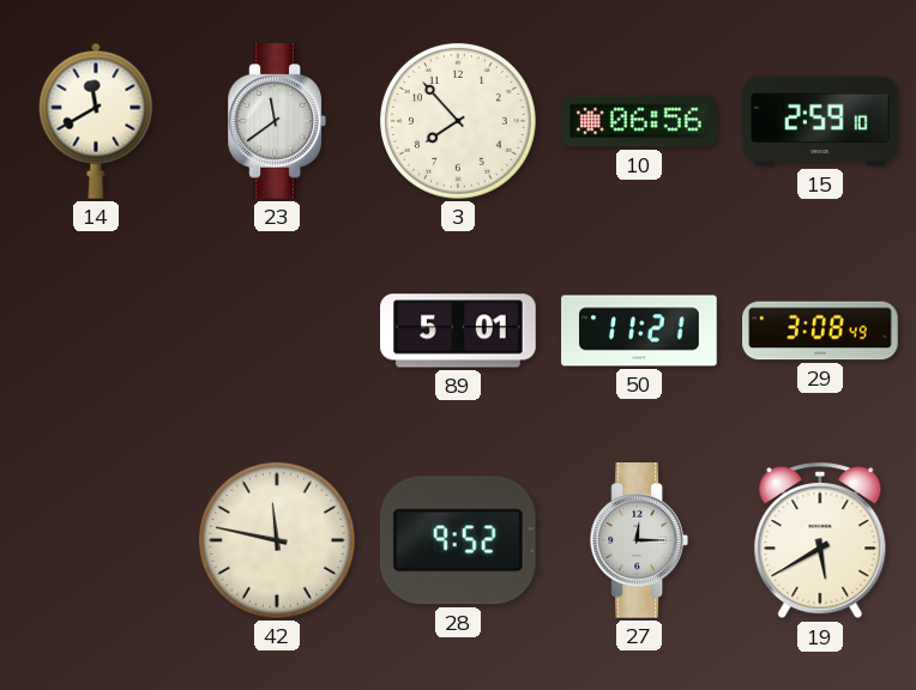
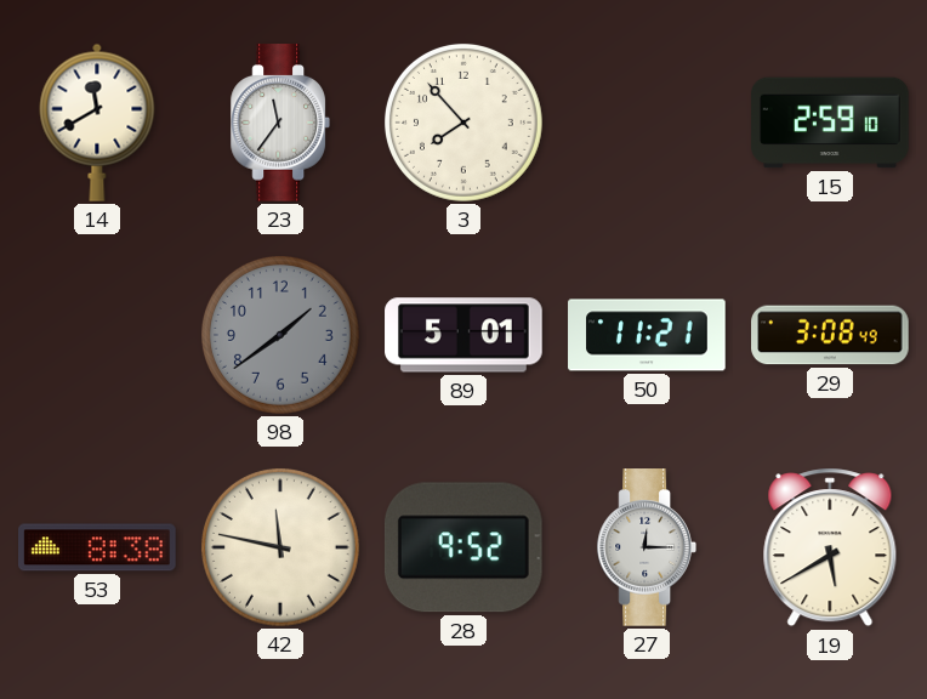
23: 11:39 -> 11:36
10: 06:56 -> none
98: none -> 1:39
53: none -> 8:38
